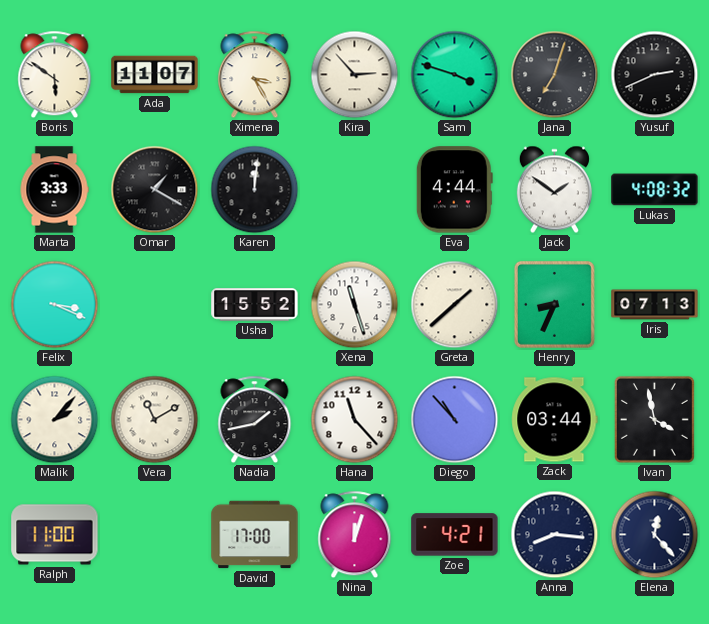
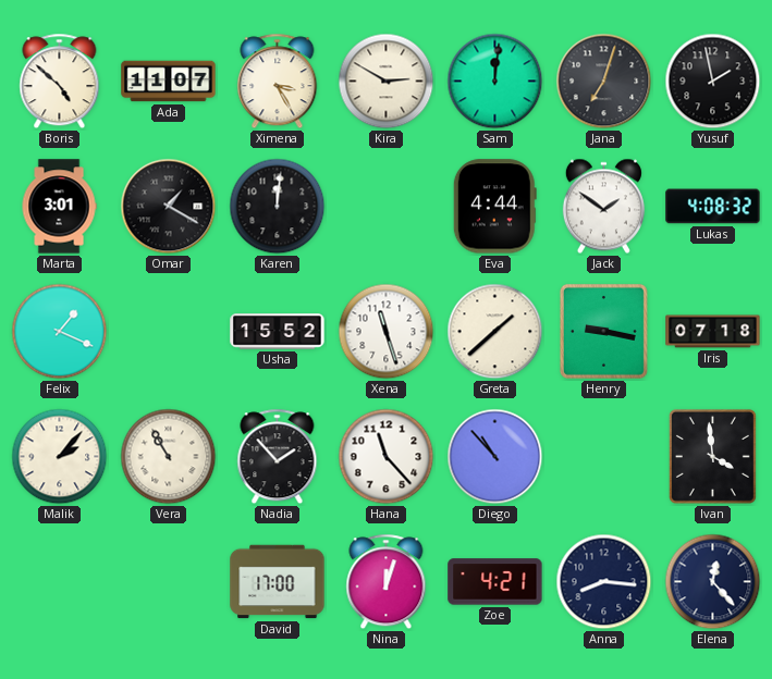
Boris: 5:51 -> 4:52
Kira: 2:53 -> 2:50
Sam: 3:48 -> 12:01
Yusuf: 2:41 -> 1:58
Marta: 3:33 -> 3:01
Felix: 3:19 -> 1:19
Henry: 8:34 -> 9:17
Iris: 07:13 -> 07:18
Vera: 11:10 -> 10:55
Nadia: 1:43 -> 1:53
Zack: 03:44 -> none
Ivan: 3:58 -> 3:59
Ralph: 11:00 -> none
